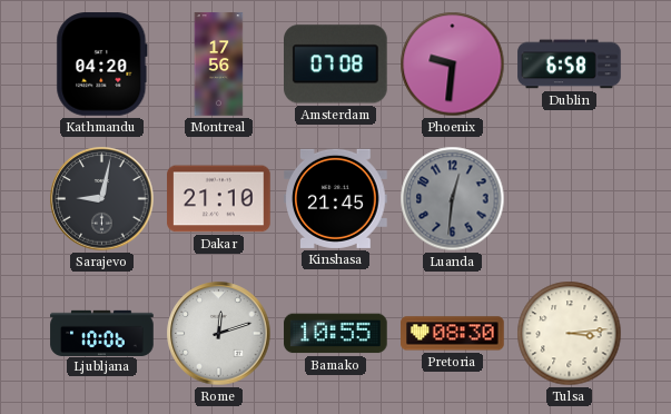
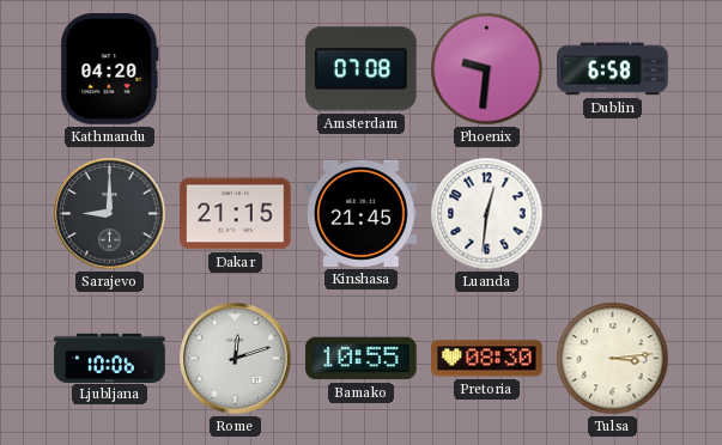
Montreal: 17:56 -> none
Sarajevo: 9:02 -> 9:00
Dakar: 21:10 -> 21:15
Luanda dial: grey -> white
